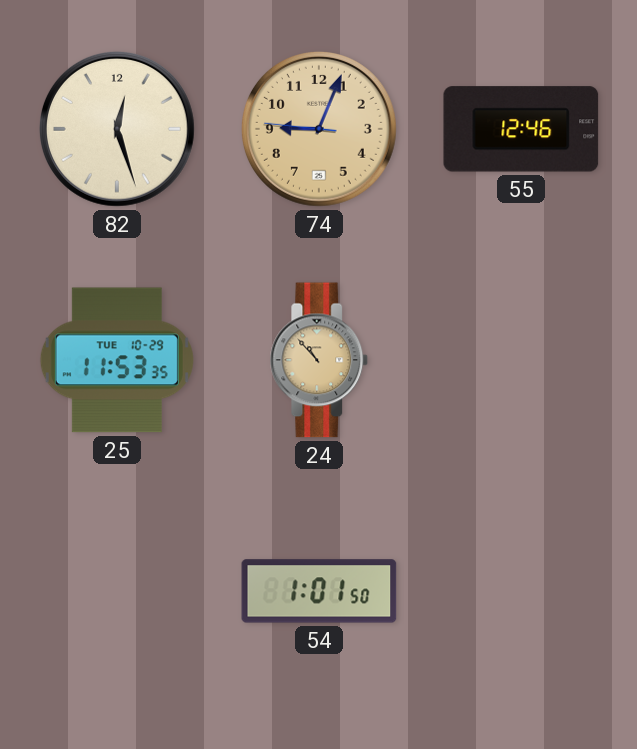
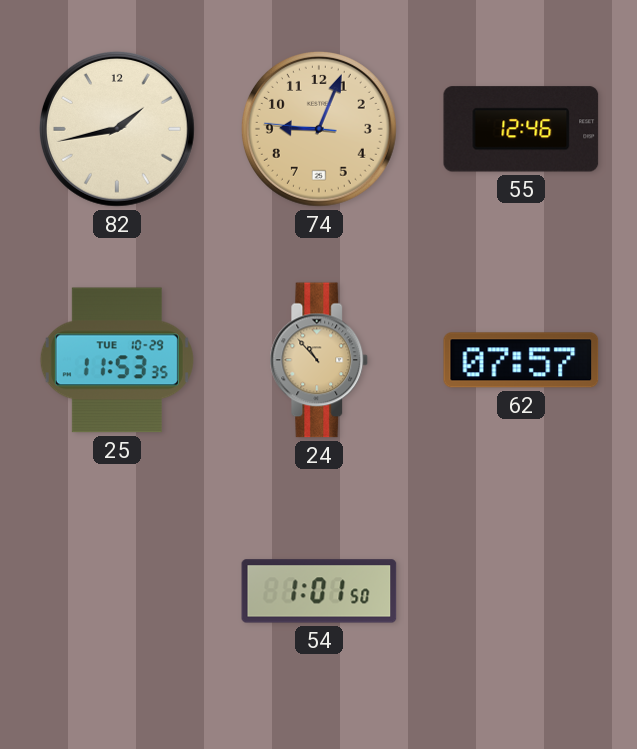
82: 12:27 -> 1:43
62: none -> 07:57
